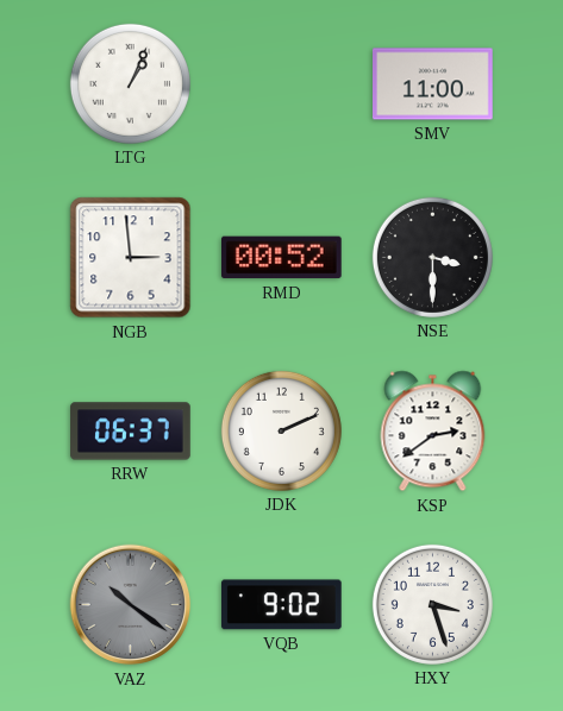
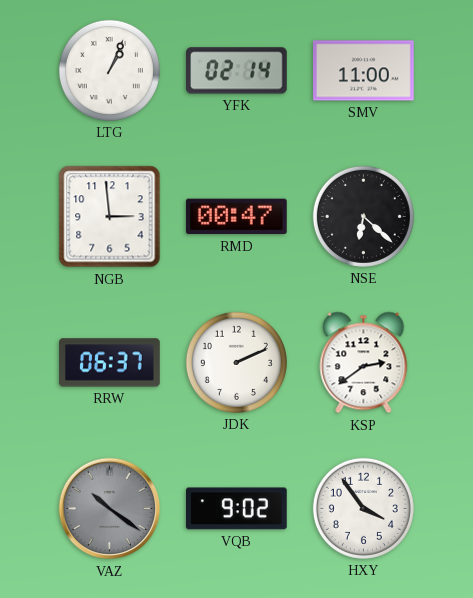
YFK: none -> 02:14
RMD: 00:52 -> 00:47
NSE: 3:30 -> 6:22
HXY: 3:27 -> 3:54
